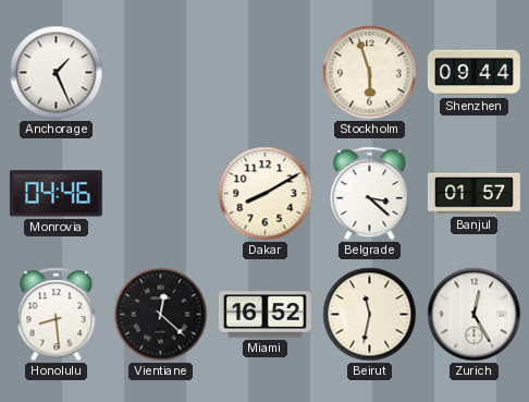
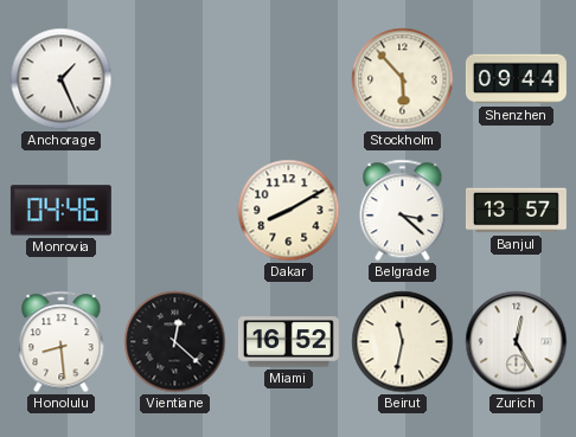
Stockholm: 5:57 -> 5:53
Banjul: 01:57 -> 13:57
